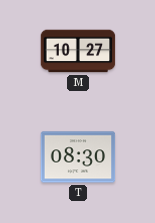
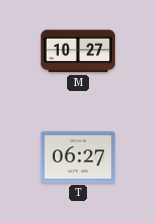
T: 08:30 -> 06:27
